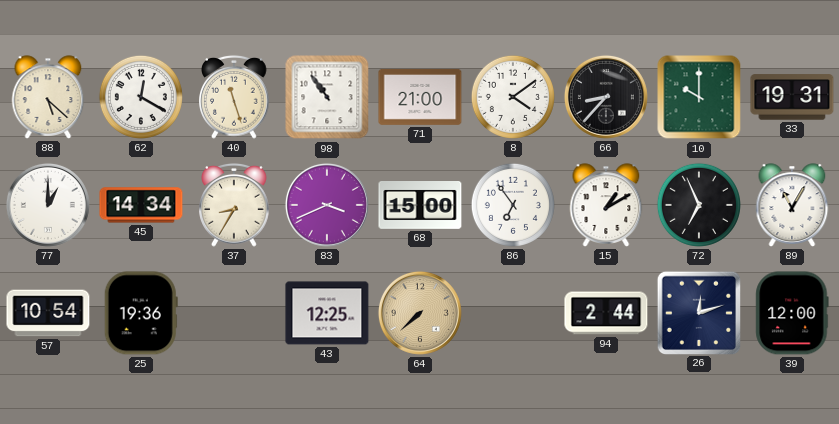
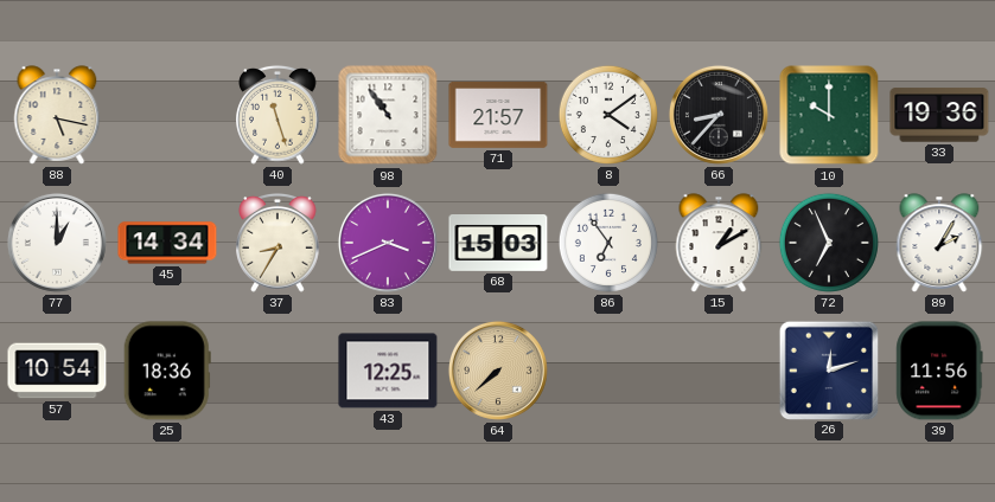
88: 5:22 -> 5:17
62: 12:20 -> none
71: 21:00 -> 21:57
33: 19:31 -> 19:36
68: 15:00 -> 15:03
89: 11:05 -> 2:05
25: 19:36 -> 18:36
94: 2:44 -> none
39: 12:00 -> 11:56
